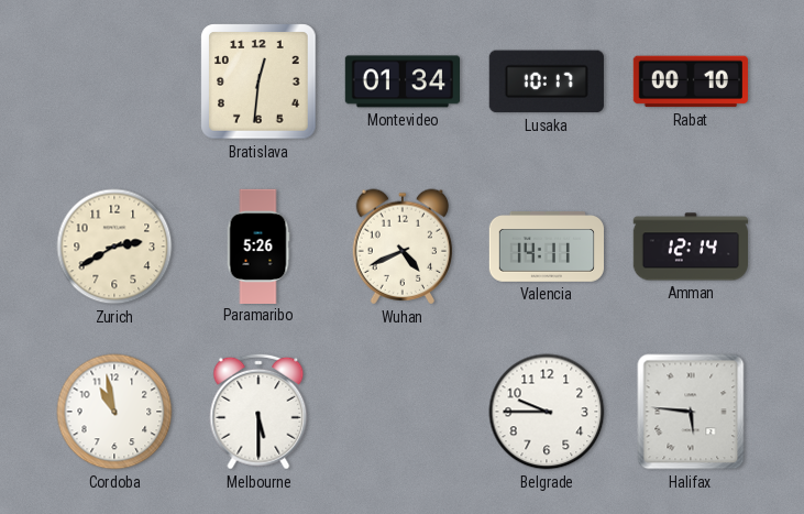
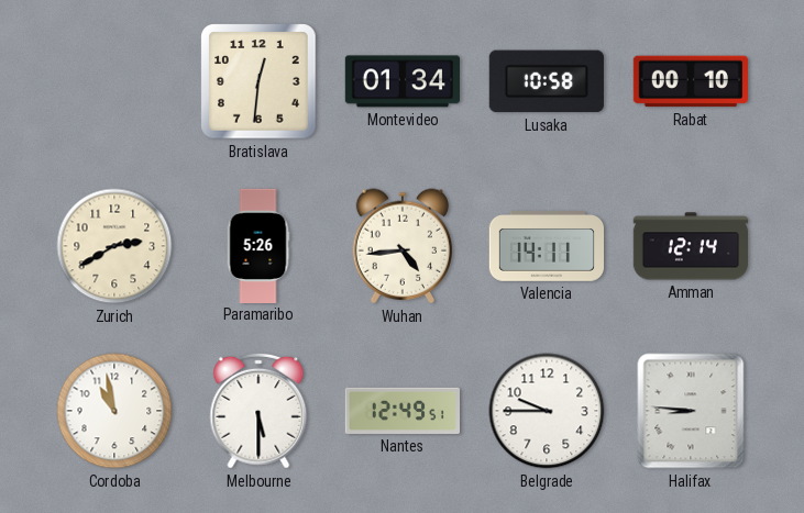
Lusaka: 10:17 -> 10:58
Wuhan: 4:41 -> 4:44
Nantes: none -> 12:49
Halifax: 5:46 -> 8:46
